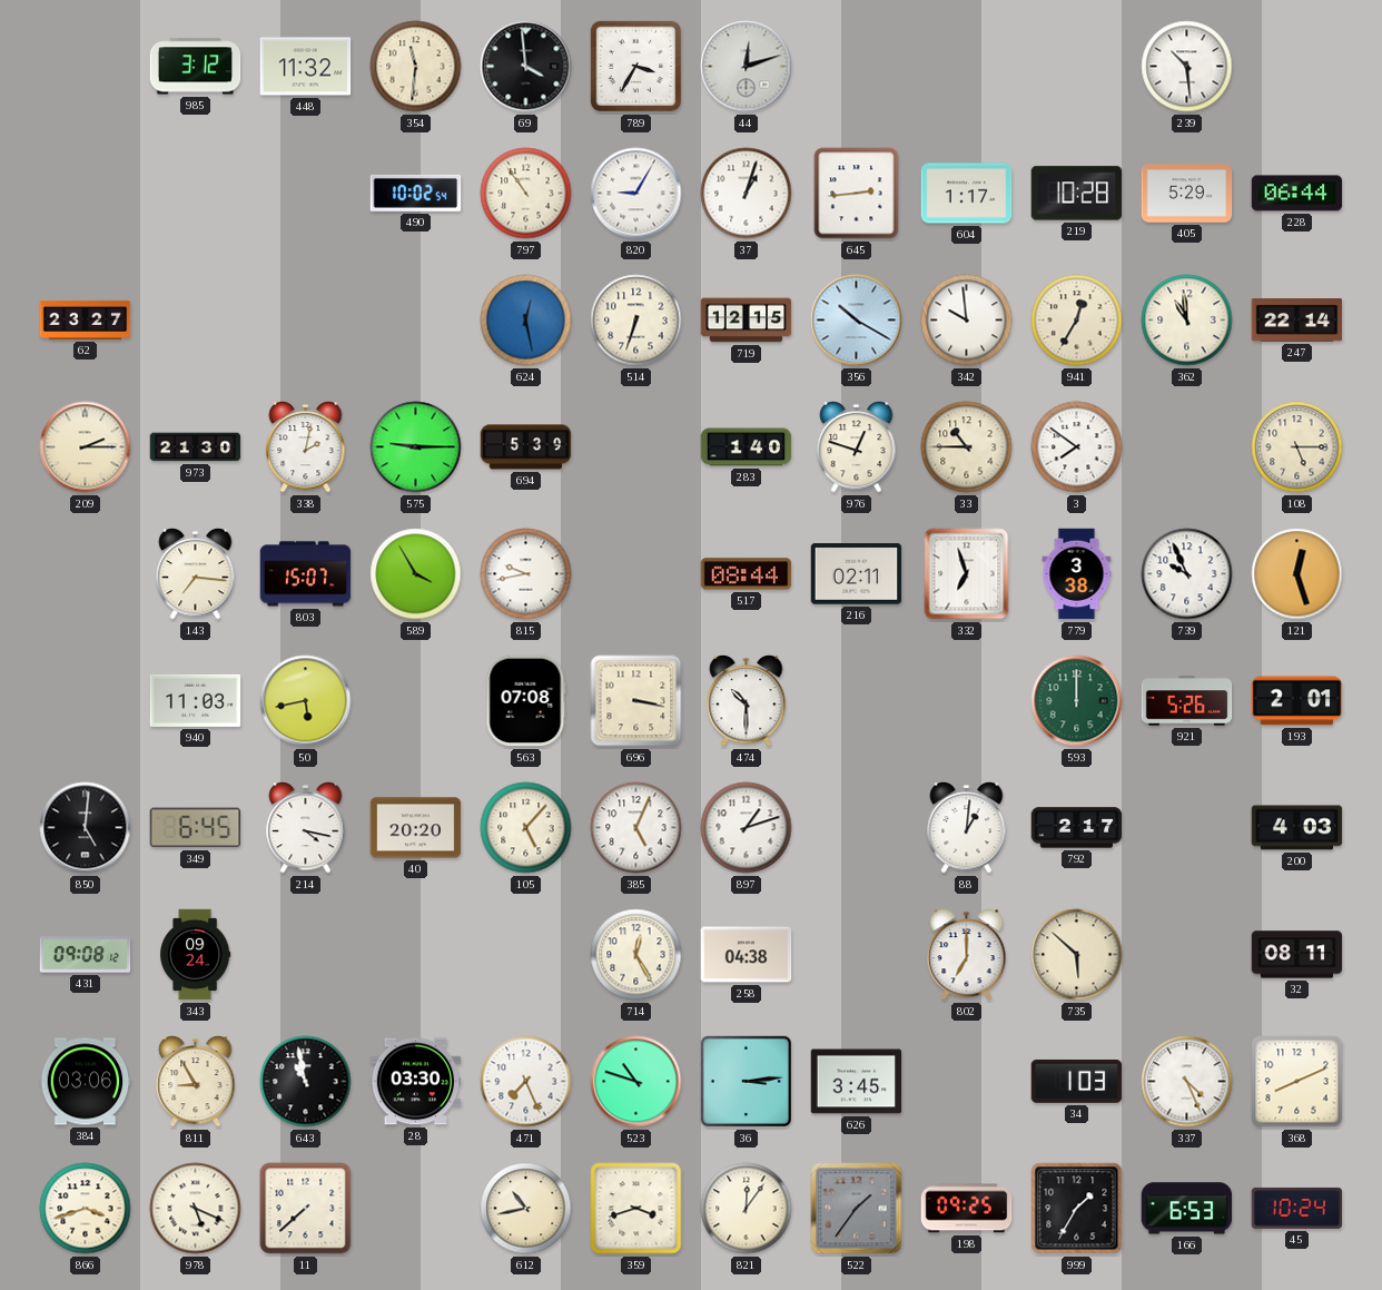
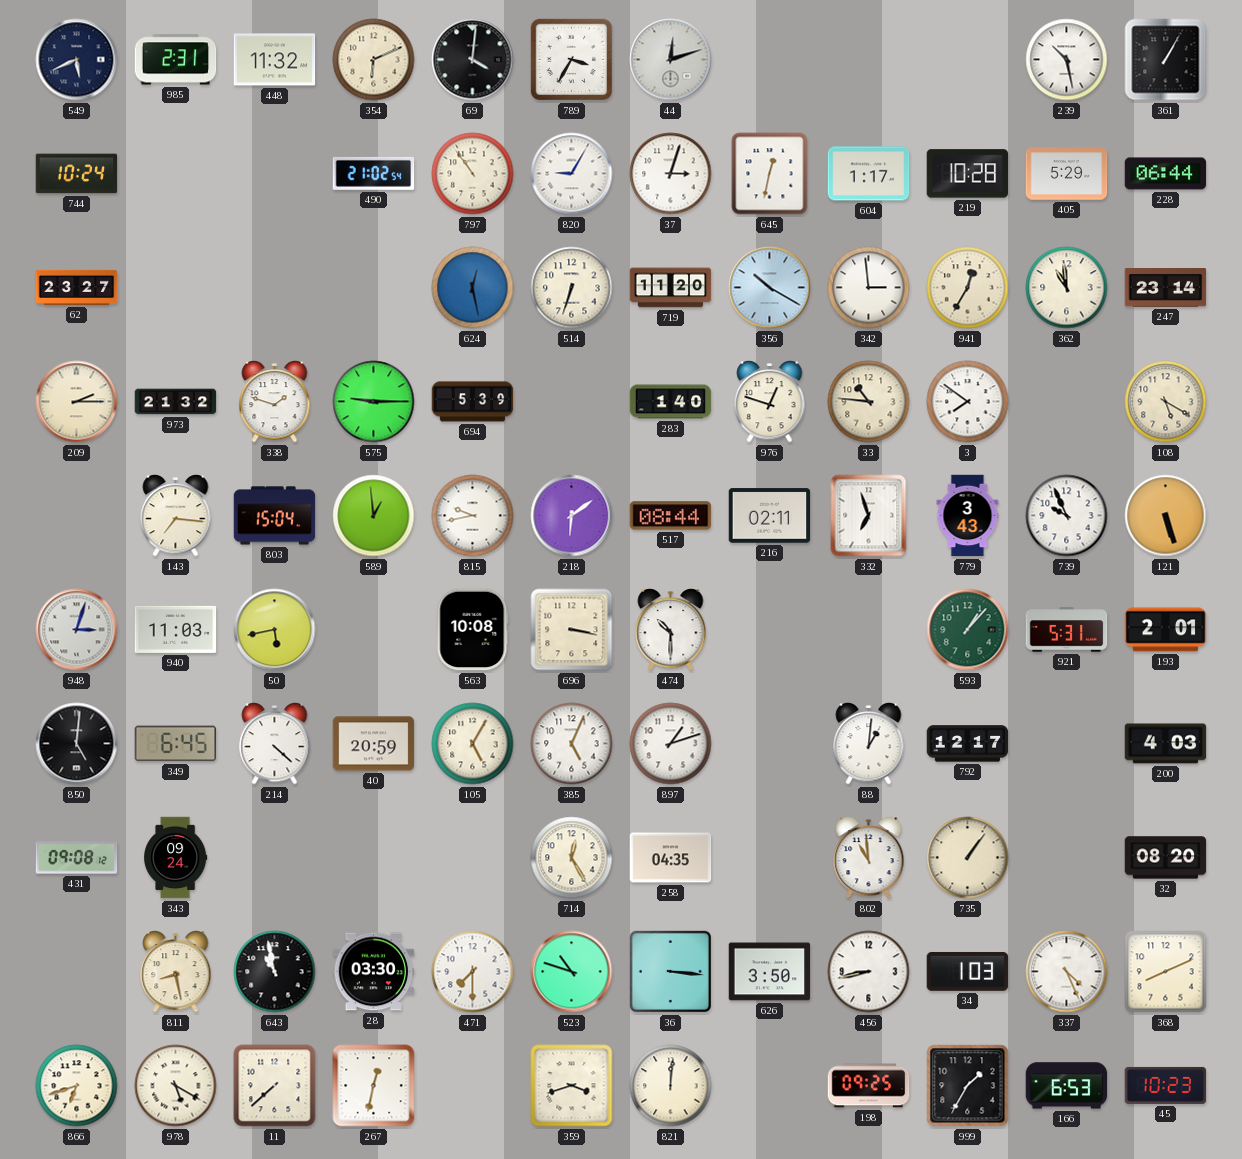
549: none -> 5:41
985: 3:12 -> 2:31
354: 11:31 -> 6:11
69: 3:59 -> 4:01
239: 10:29 -> 10:28
361: none -> 1:05
744: none -> 10:24
490: 10:02 -> 21:02
37: 1:03 -> 3:03
645: 2:44 -> 12:32
719: 12:15 -> 11:20
342: 9:59 -> 2:59
247: 22:14 -> 23:14
973: 21:30 -> 21:32
338: 2:02 -> 1:48
33: 10:45 -> 10:46
108: 5:15 -> 5:20
803: 15:07 -> 15:04
589: 3:55 -> 12:59
218: none -> 6:09
779: 3:38 -> 3:43
121: 12:27 -> 5:27
948: none -> 3:03
563: 07:08 -> 10:08
593: 12:00 -> 1:07
921: 5:26 -> 5:31
214: 4:17 -> 4:22
40: 20:20 -> 20:59
105: 5:07 -> 5:05
792: 2:17 -> 12:17
258: 04:38 -> 04:35
802: 7:00 -> 10:59
735: 5:52 -> 1:06
32: 08:11 -> 08:20
384: 03:06 -> none
811: 8:55 -> 8:28
471: 7:26 -> 7:30
36: 3:14 -> 3:16
626: 3:45 -> 3:50
456: none -> 8:43
866: 3:42 -> 6:42
978: 5:19 -> 5:20
267: none -> 12:32
612: 10:43 -> none
821: 12:06 -> 12:01
522: 1:36 -> none
45: 10:24 -> 10:23
